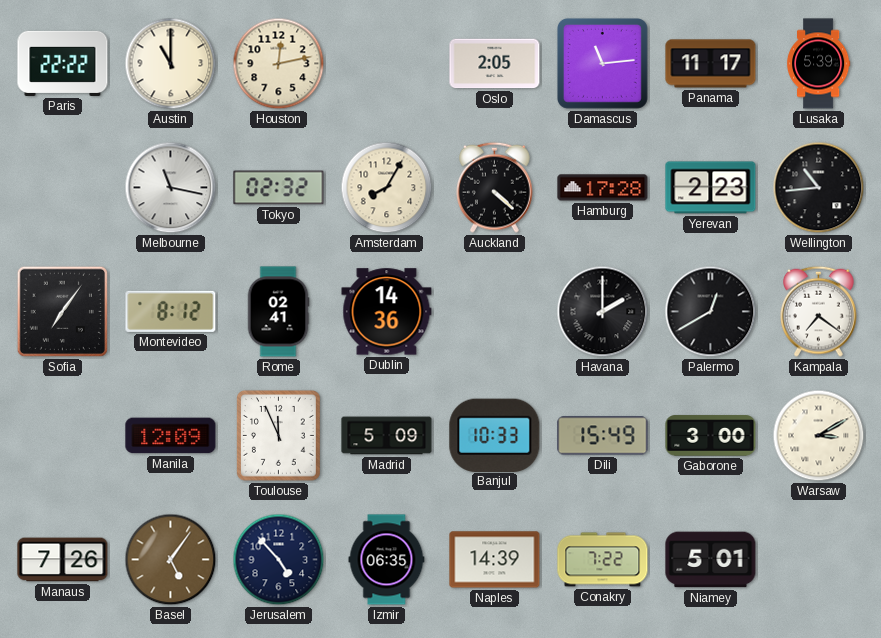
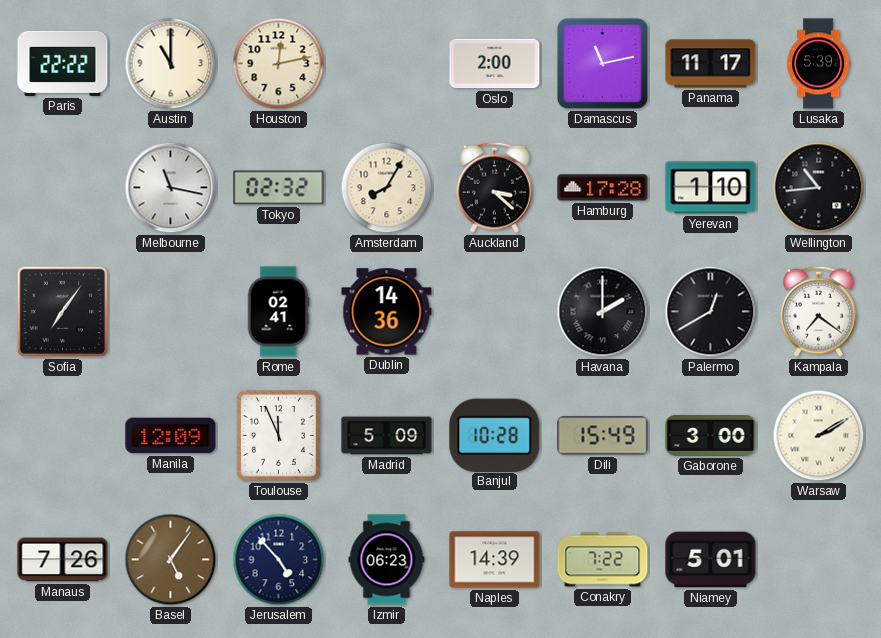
Oslo: 2:05 -> 2:00
Damascus: 11:14 -> 11:13
Auckland: 4:22 -> 3:22
Yerevan: 2:23 -> 1:10
Montevideo: 8:12 -> none
Banjul: 10:33 -> 10:28
Warsaw: 3:10 -> 2:10
Izmir: 06:35 -> 06:23
